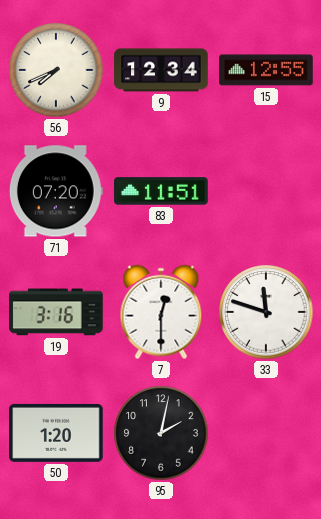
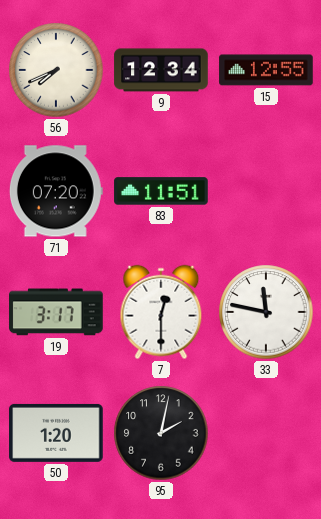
19: 3:16 -> 3:17
33: 11:48 -> 11:47
